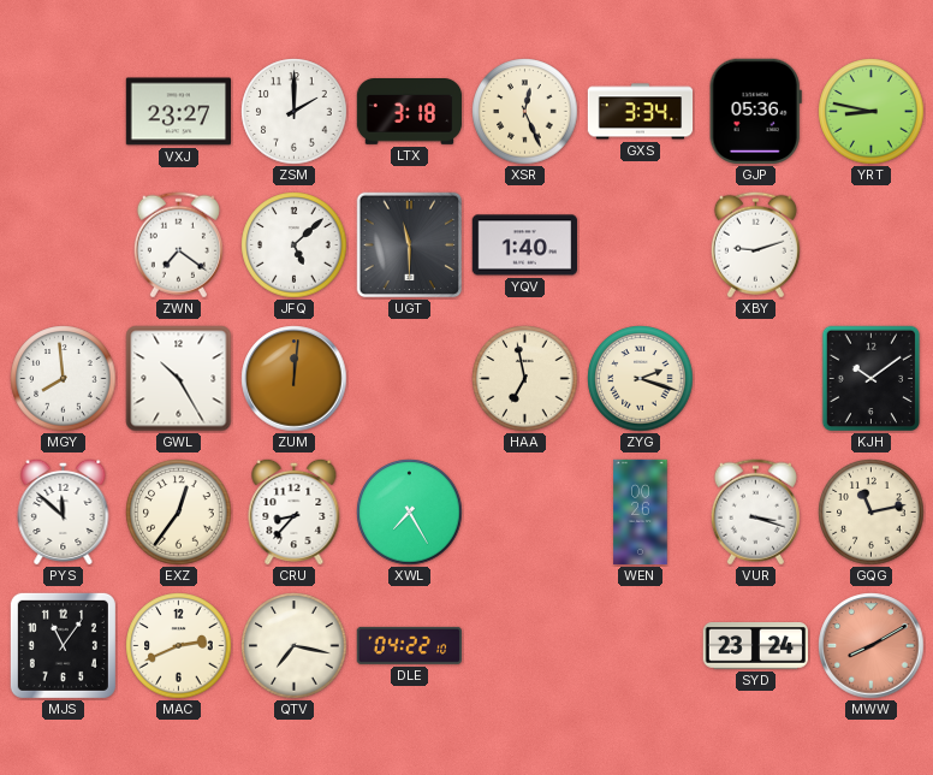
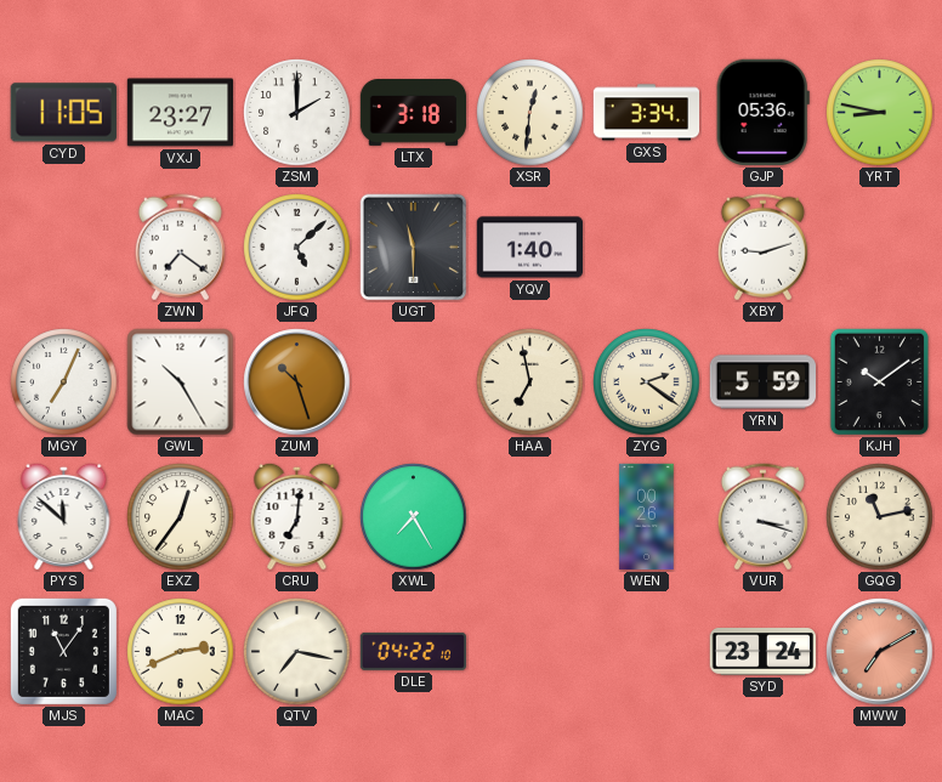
CYD: none -> 11:05
XSR: 12:26 -> 12:31
MGY: 7:59 -> 7:04
ZUM: 12:01 -> 10:27
ZYG: 2:18 -> 2:21
YRN: none -> 5:59
CRU: 8:37 -> 7:01
MWW: 8:10 -> 7:10
